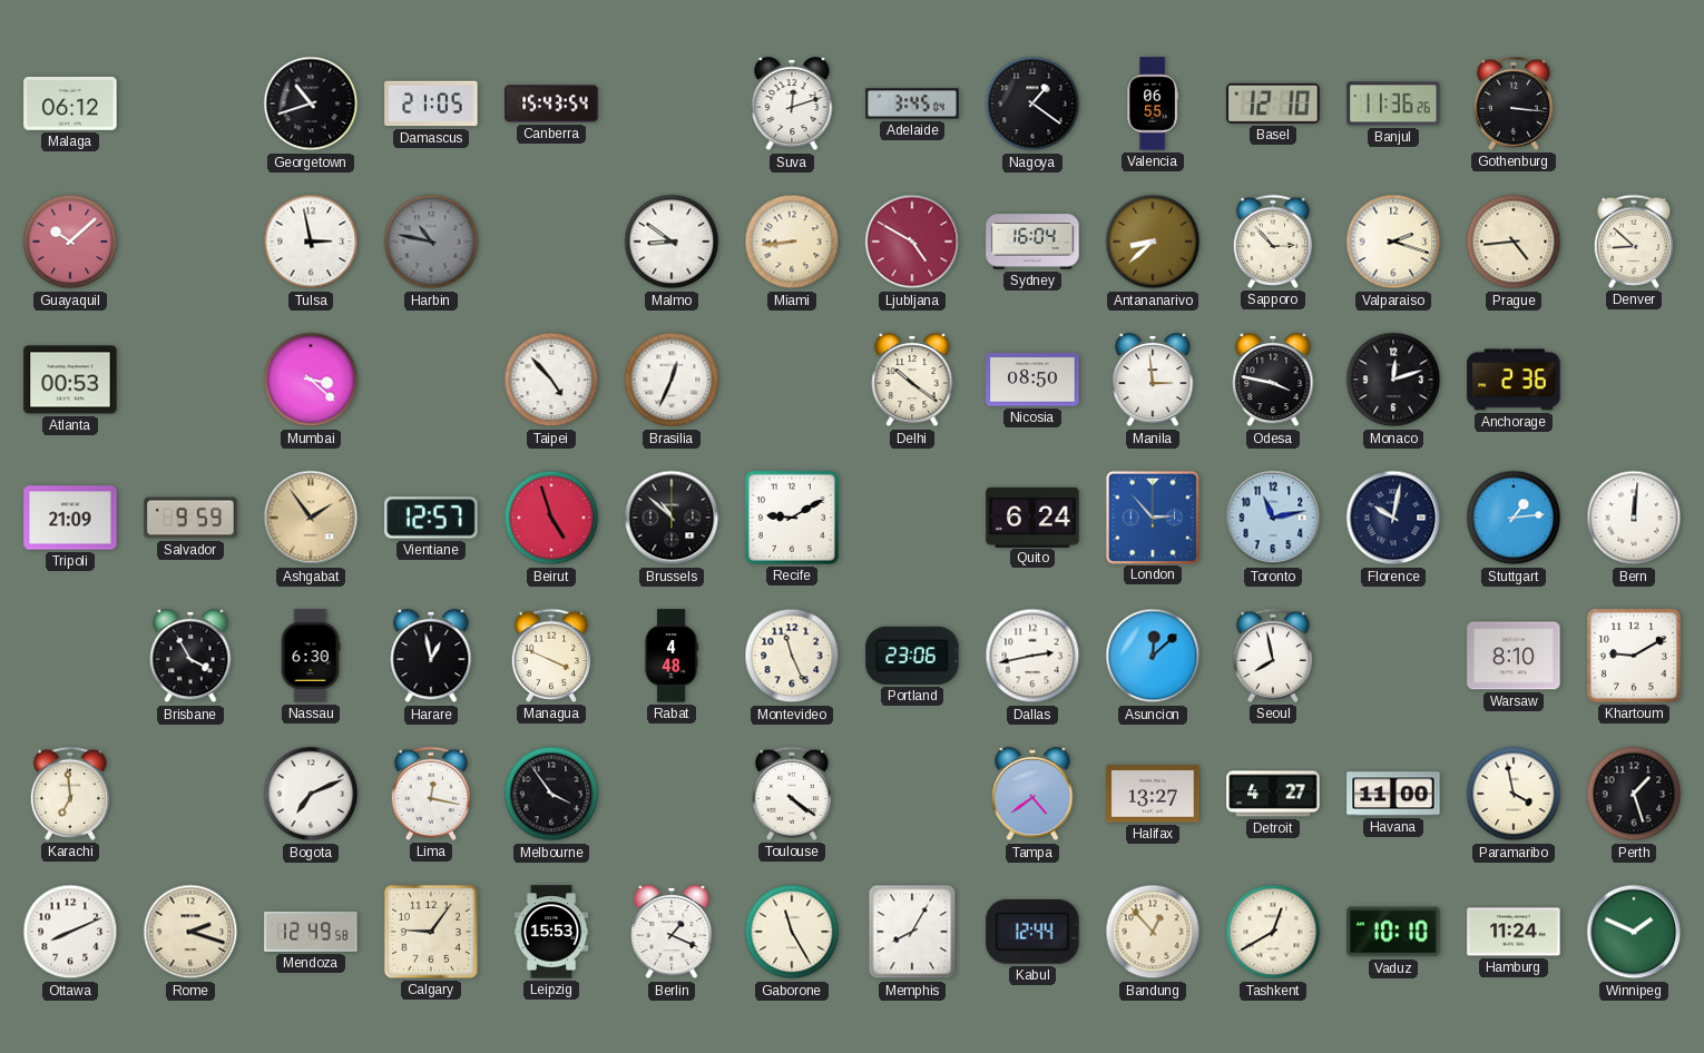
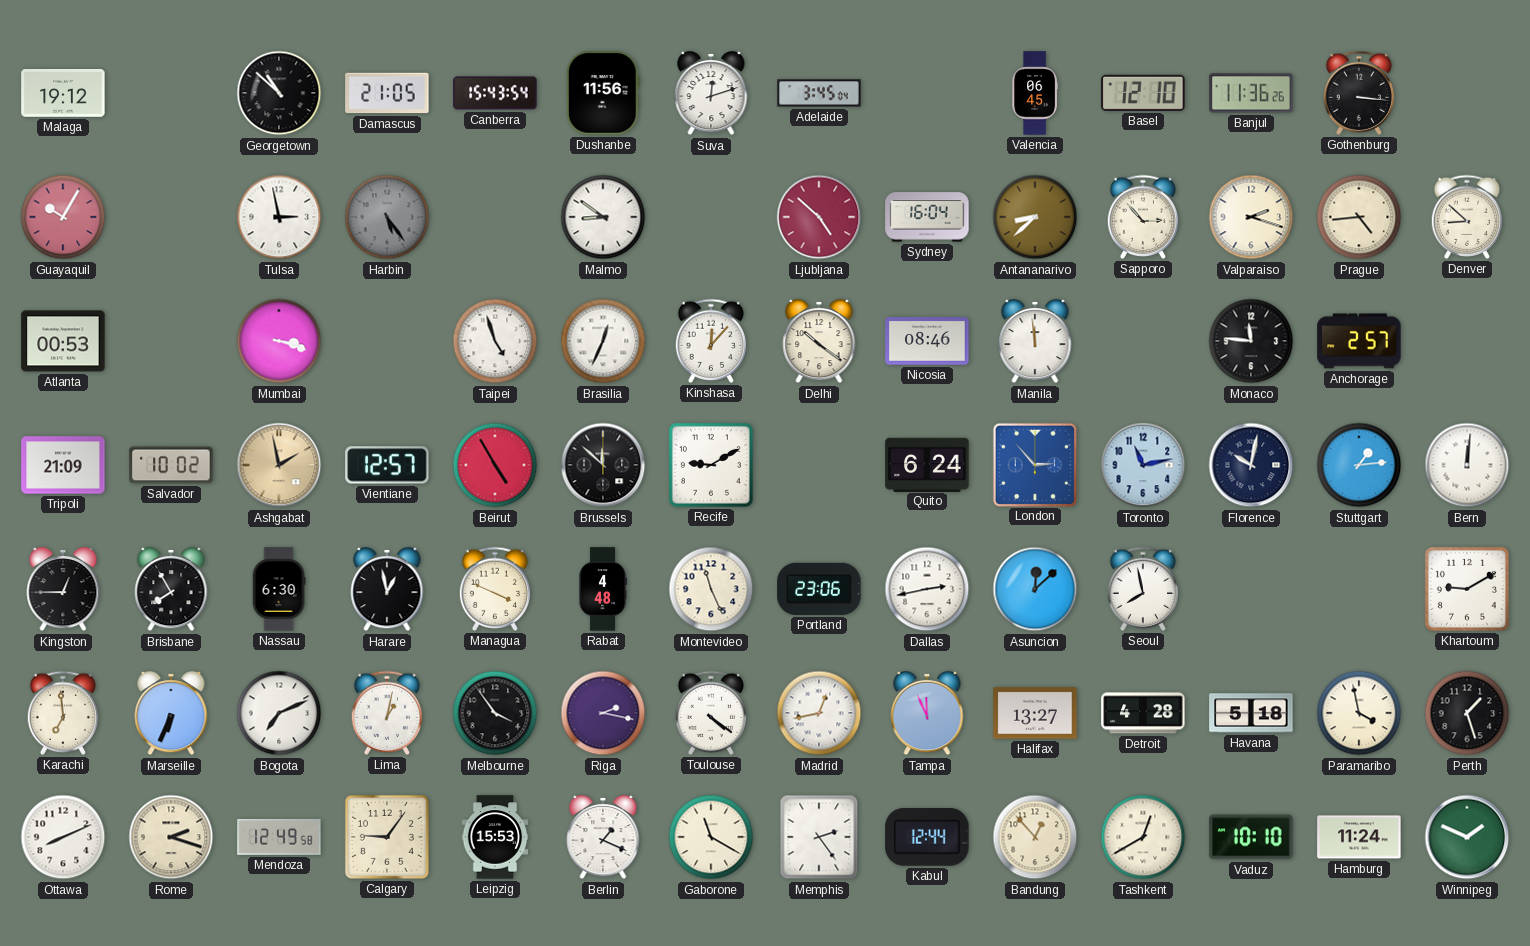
Malaga: 06:12 -> 19:12
Georgetown: 10:42 -> 10:52
Dushanbe: none -> 11:56
Nagoya: 1:21 -> none
Valencia: 06:55 -> 06:45
Guayaquil: 10:08 -> 10:05
Harbin: 10:47 -> 5:24
Miami: 8:44 -> none
Ljubljana: 4:50 -> 4:52
Mumbai: 3:22 -> 3:18
Taipei: 4:53 -> 4:57
Kinshasa: none -> 12:07
Nicosia: 08:50 -> 08:46
Manila: 2:59 -> 11:59
Odesa: 3:47 -> none
Monaco: 12:12 -> 11:46
Anchorage: 2:36 -> 2:57
Salvador: 9:59 -> 10:02
Ashgabat: 1:54 -> 1:58
Beirut: 4:57 -> 4:55
Brussels: 10:52 -> 11:52
Kingston: none -> 12:45
Brisbane: 3:55 -> 7:55
Warsaw: 8:10 -> none
Marseille: none -> 6:34
Lima: 12:17 -> 1:02
Riga: none -> 2:17
Madrid: none -> 12:43
Tampa: 4:39 -> 11:56
Detroit: 4:27 -> 4:28
Havana: 11:00 -> 5:18
Gaborone: 11:25 -> 11:20
Memphis: 8:05 -> 2:24
